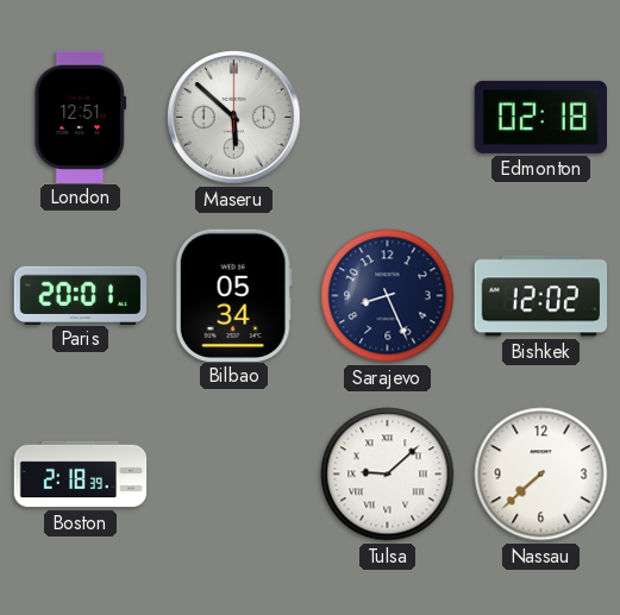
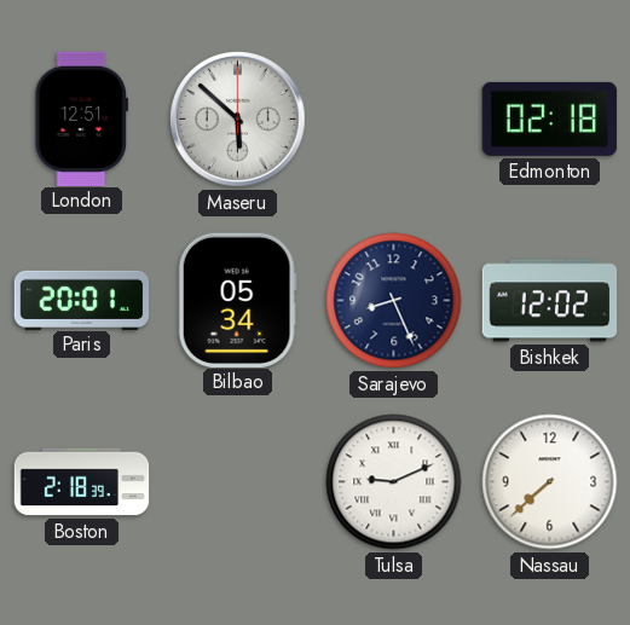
Tulsa: 9:08 -> 9:11
